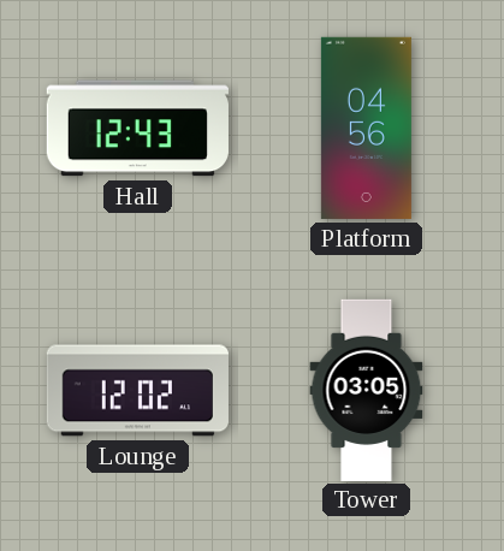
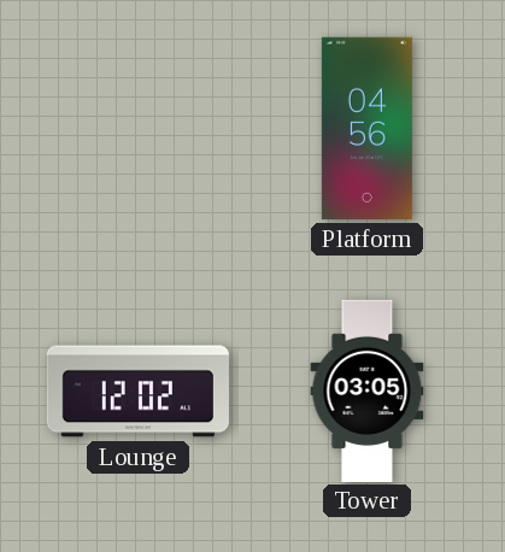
Hall: 12:43 -> none
